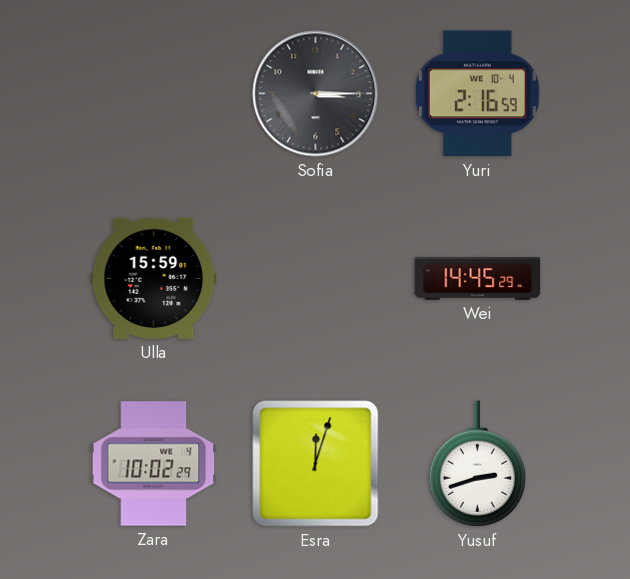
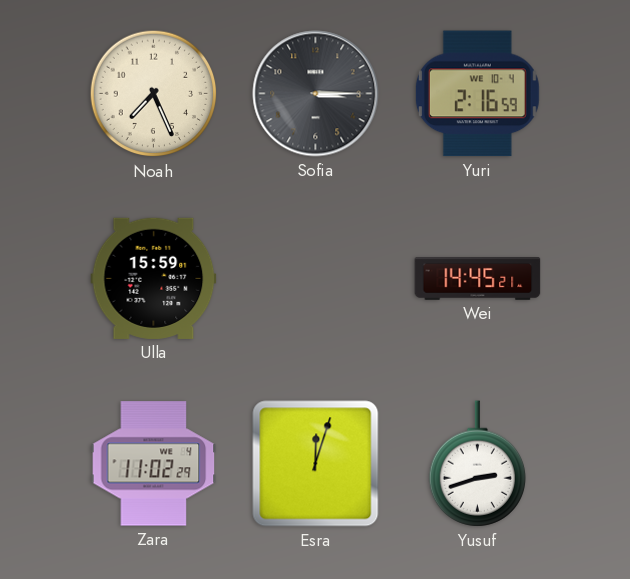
Noah: none -> 7:26
Wei: 14:45:29 -> 14:45:21
Zara: 10:02 -> 11:02
